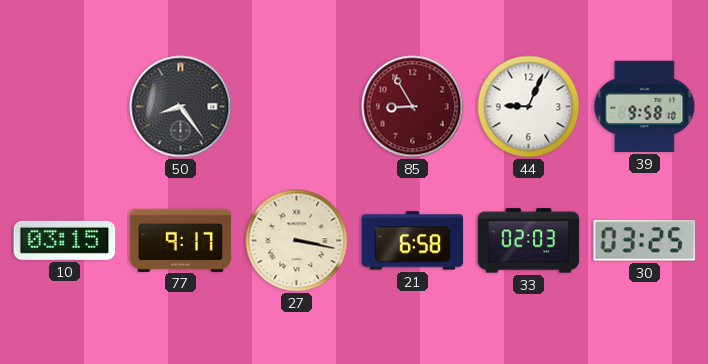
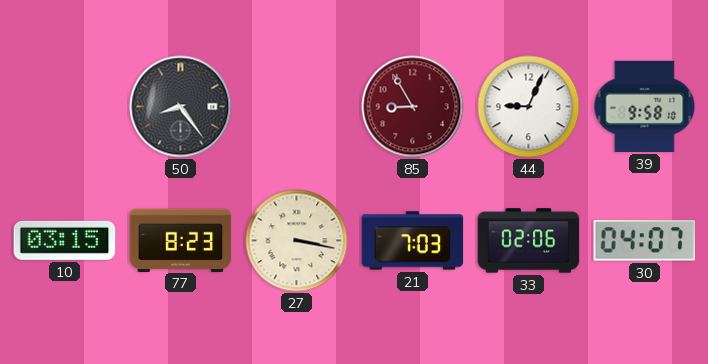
77: 9:17 -> 8:23
21: 6:58 -> 7:03
33: 02:03 -> 02:06
30: 03:25 -> 04:07
